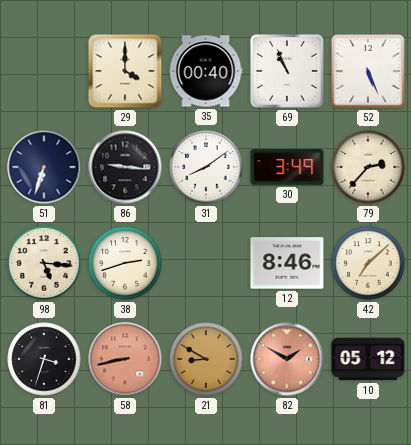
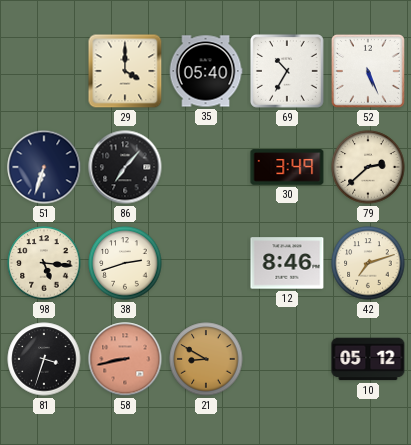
35: 00:40 -> 05:40
69: 10:56 -> 10:35
86: 9:16 -> 7:07
31: 8:09 -> none
79: 2:37 -> 2:38
42: 7:08 -> 7:12
82: 1:50 -> none
